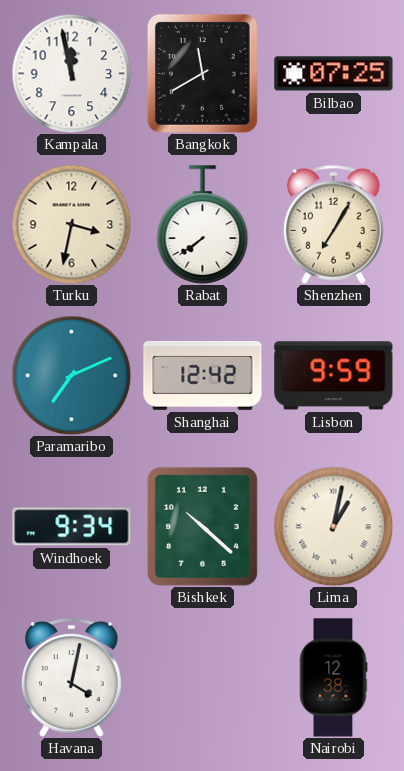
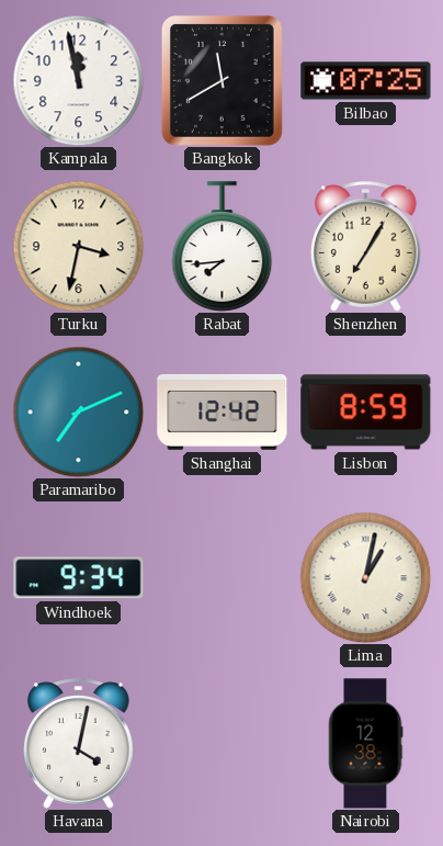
Rabat: 7:39 -> 7:44
Lisbon: 9:59 -> 8:59
Bishkek: 10:22 -> none
